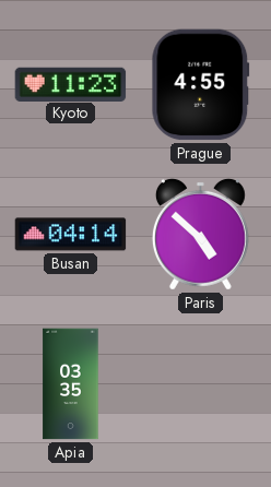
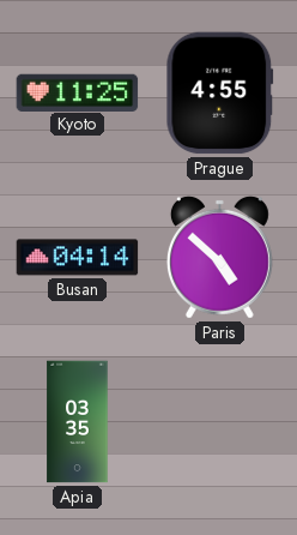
Kyoto: 11:23 -> 11:25
